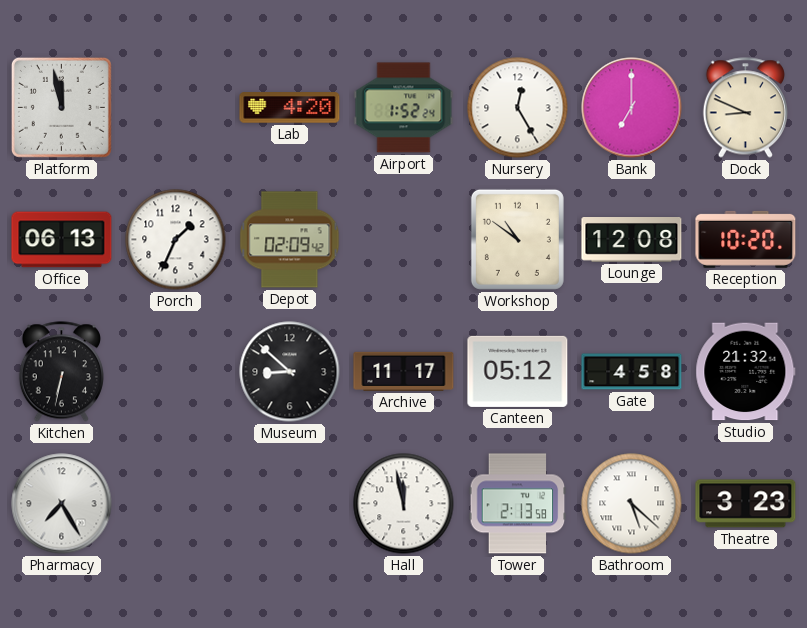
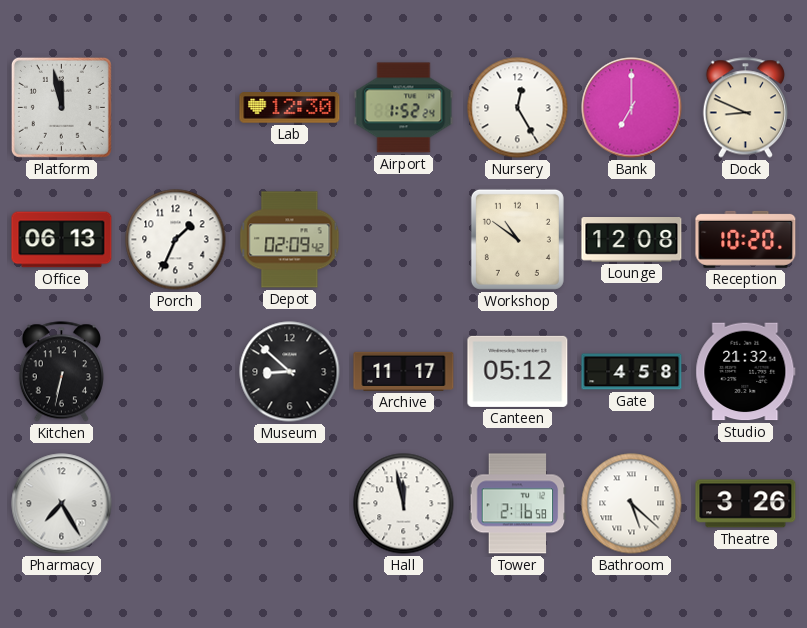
Lab: 4:20 -> 12:30
Tower: 2:13 -> 2:16
Theatre: 3:23 -> 3:26
